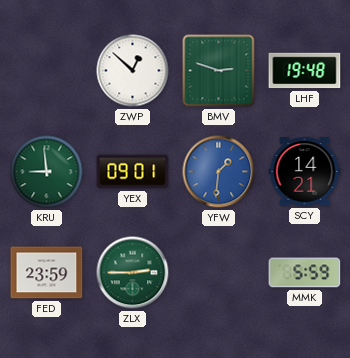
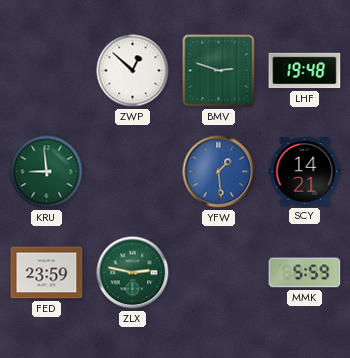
YEX: 09:01 -> none
YFW: 1:31 -> 1:29
ZLX: 2:45 -> 2:47
